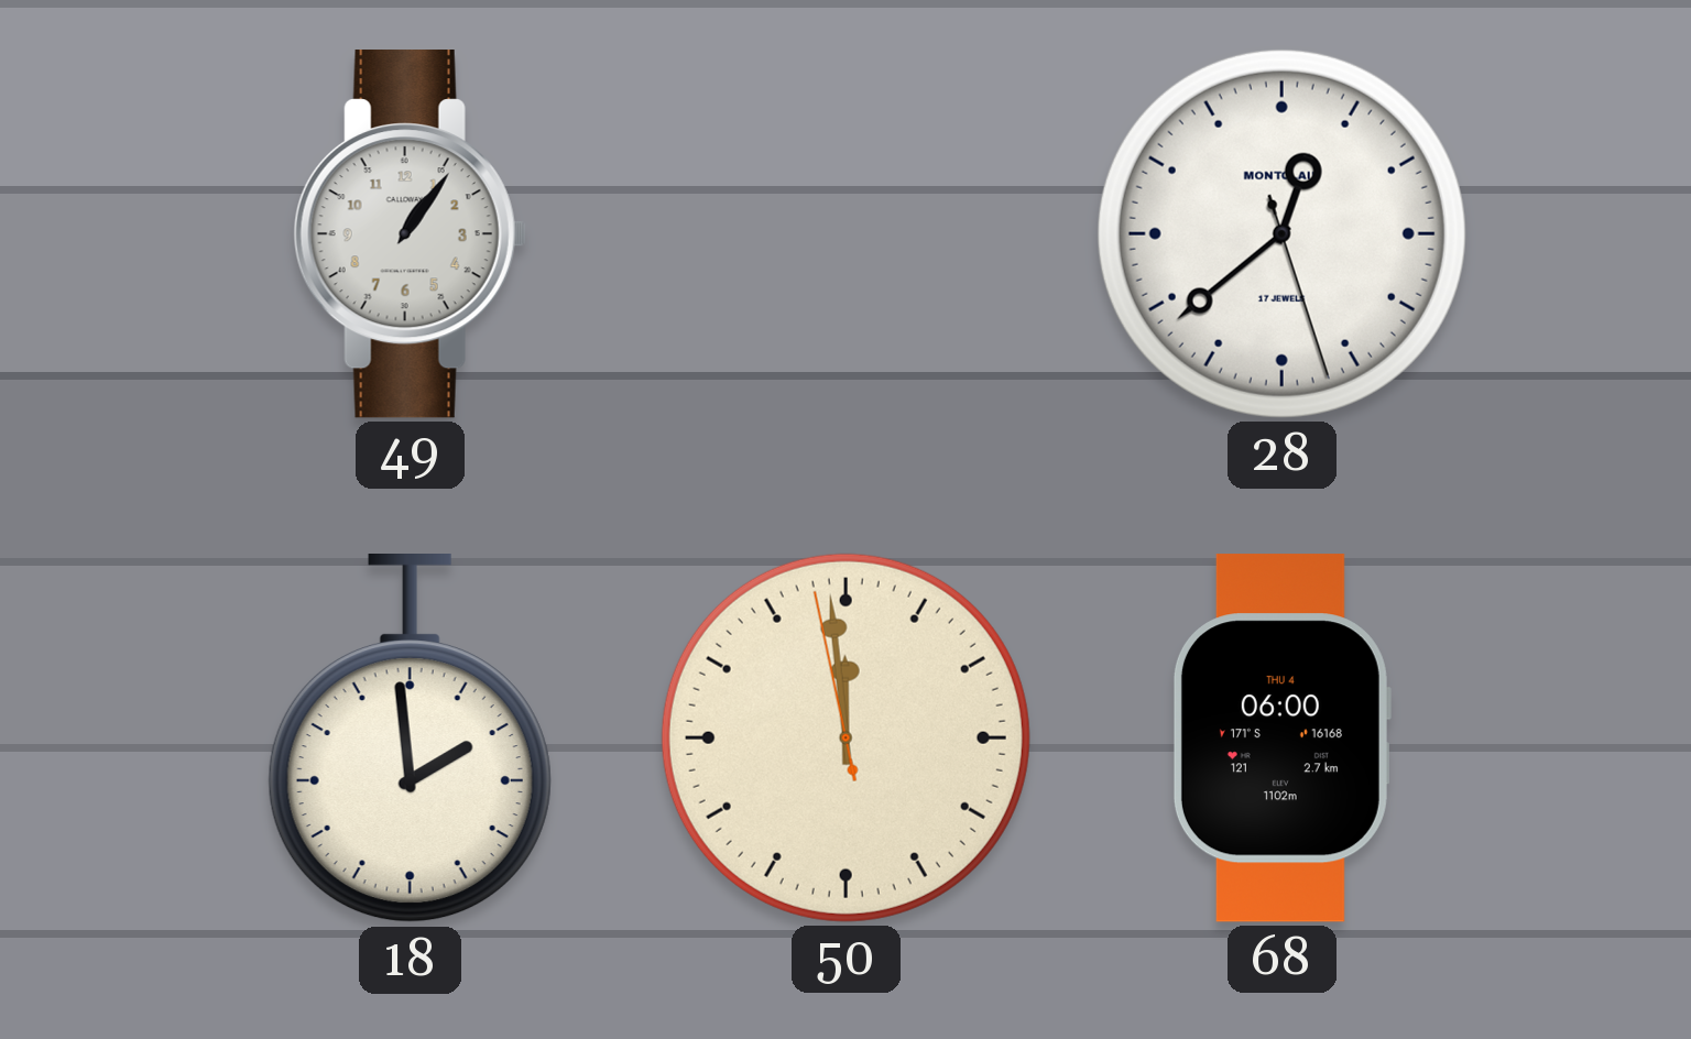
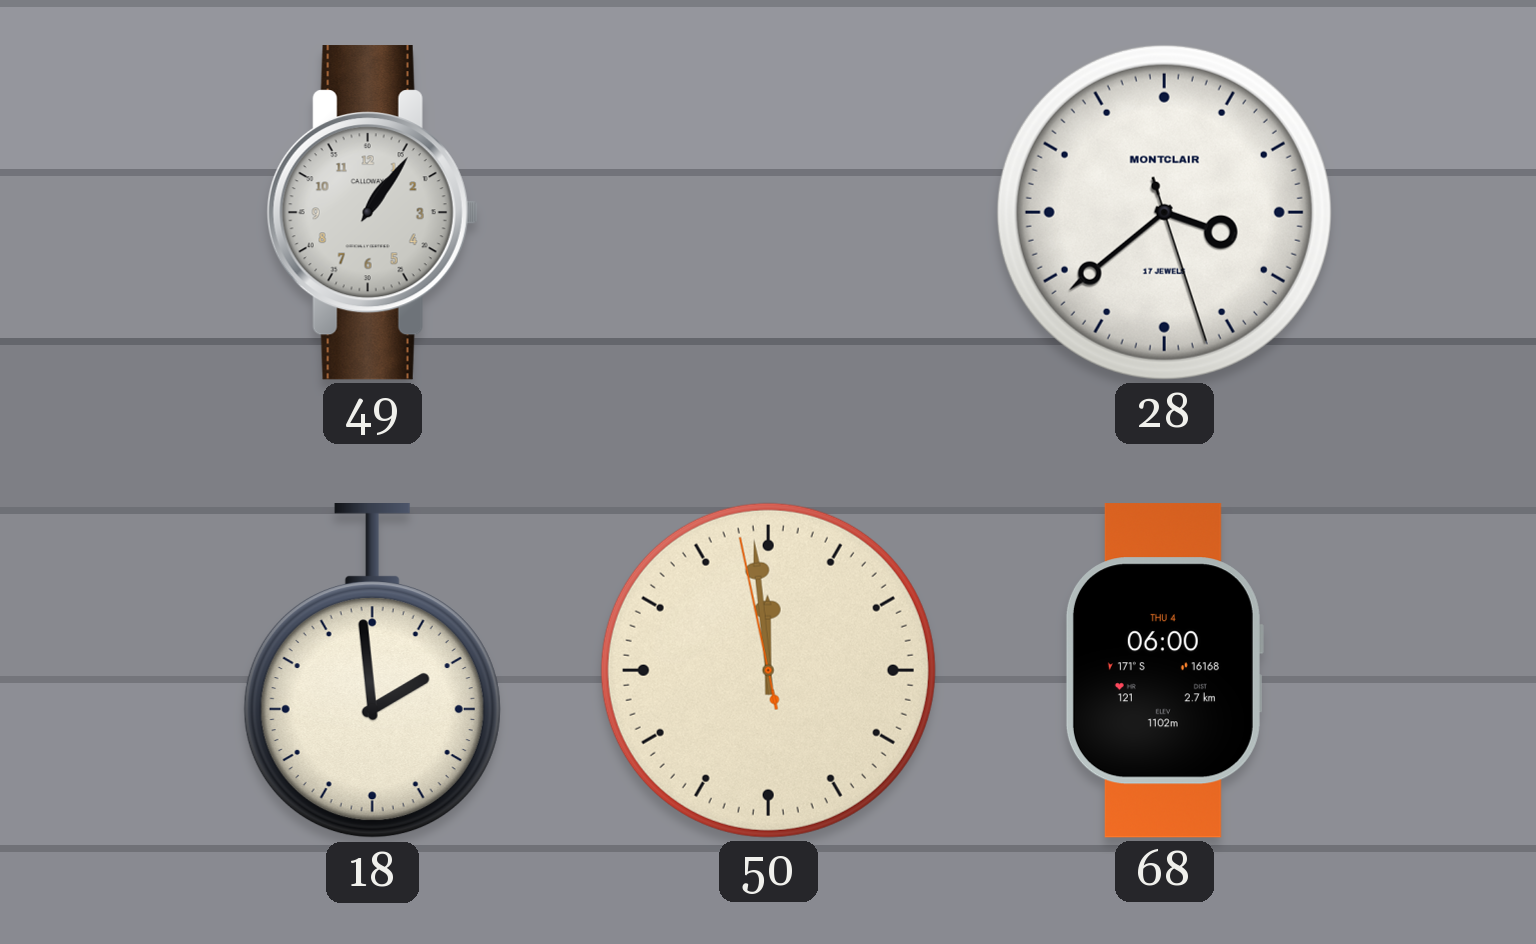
28: 12:38 -> 3:38
